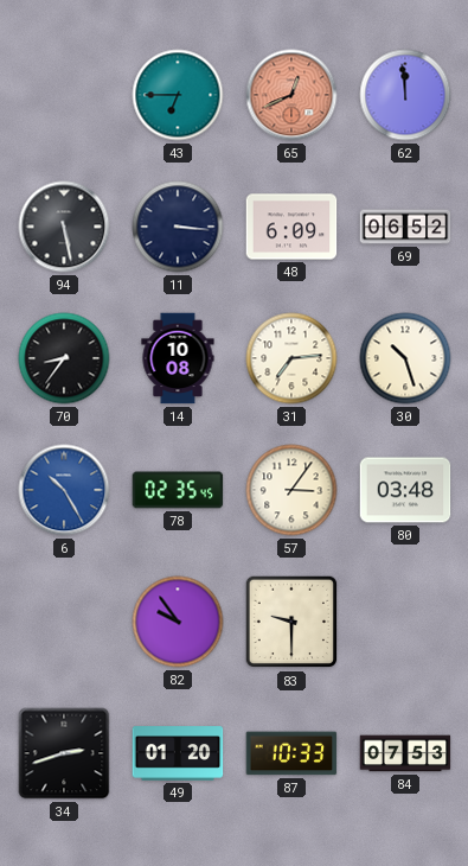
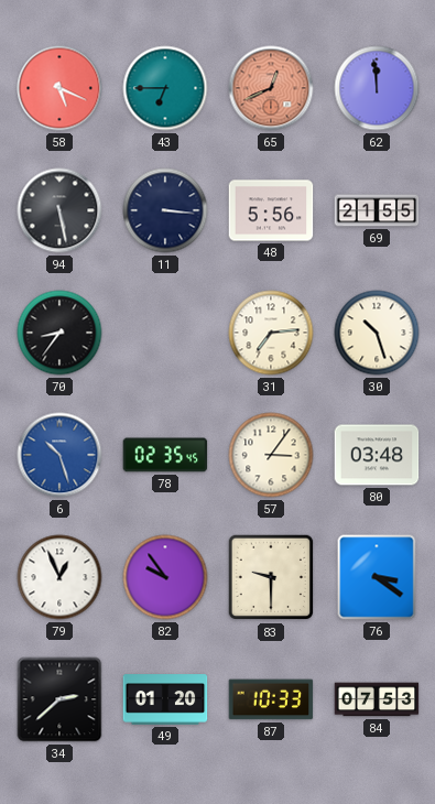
58: none -> 5:19
48: 6:09 -> 5:56
69: 06:52 -> 21:55
14: 10:08 -> none
6: 10:25 -> 10:27
79: none -> 12:56
76: none -> 3:21
34: 2:42 -> 2:38
